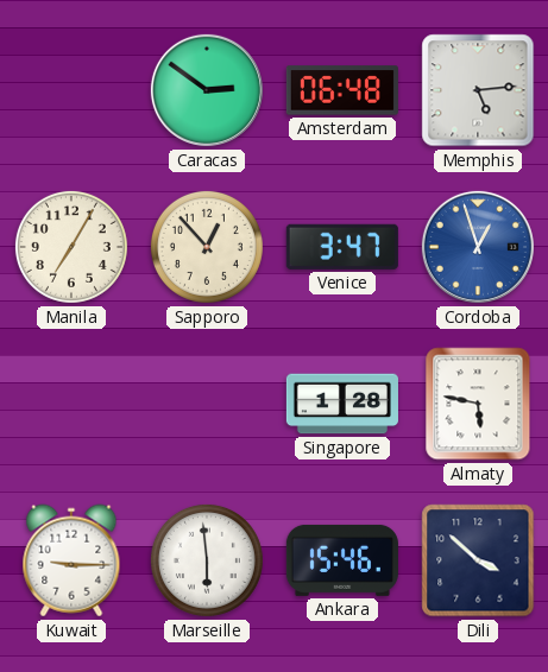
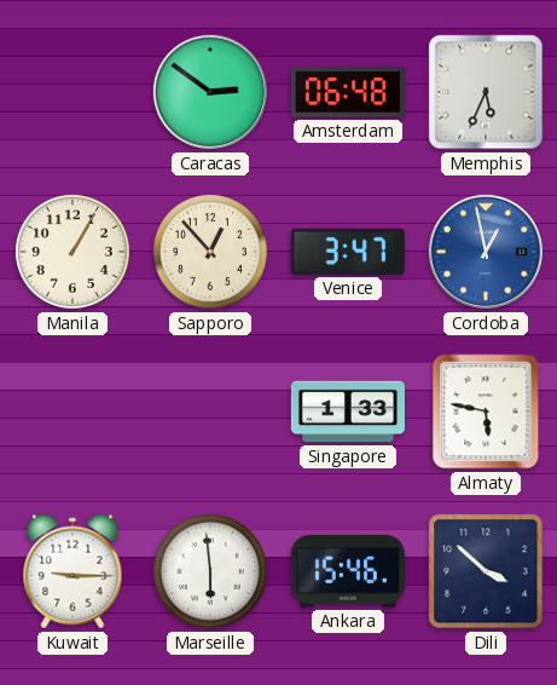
Memphis: 5:14 -> 5:34
Manila: 7:05 -> 1:05
Cordoba: 12:57 -> 12:58
Singapore: 1:28 -> 1:33
